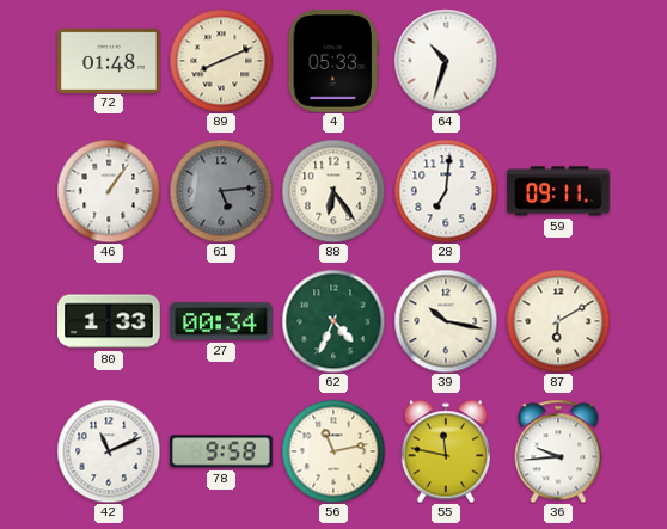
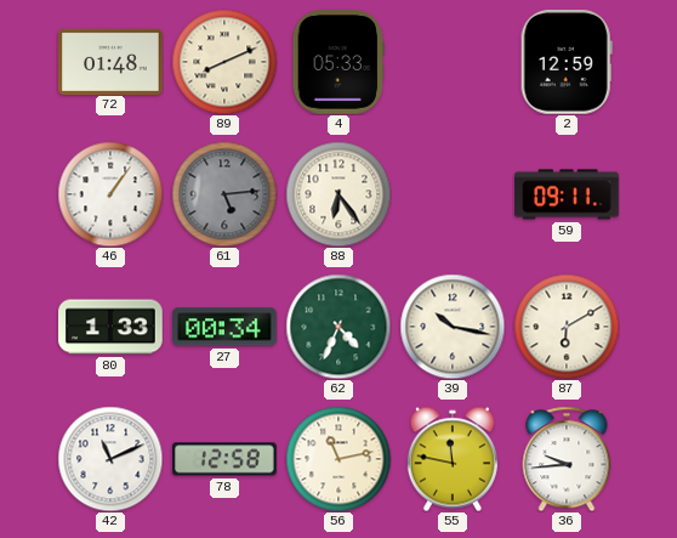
64: 10:33 -> none
2: none -> 12:59
28: 7:01 -> none
78: 9:58 -> 12:58
